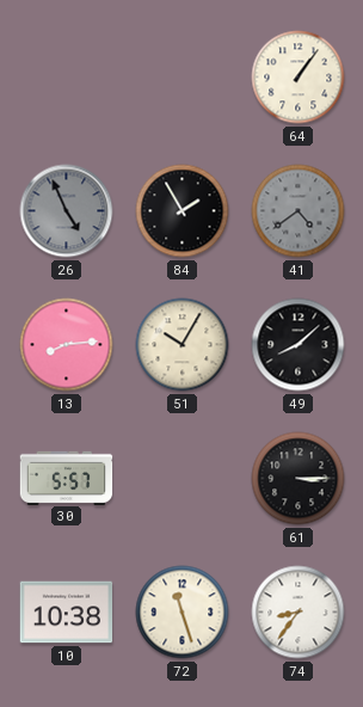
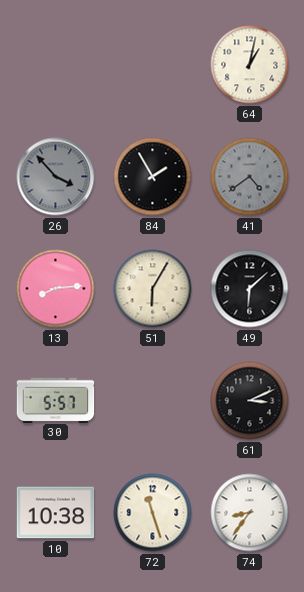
64: 1:06 -> 1:02
26: 4:56 -> 3:53
51: 10:05 -> 6:05
49: 8:08 -> 6:08
61: 3:15 -> 3:11
